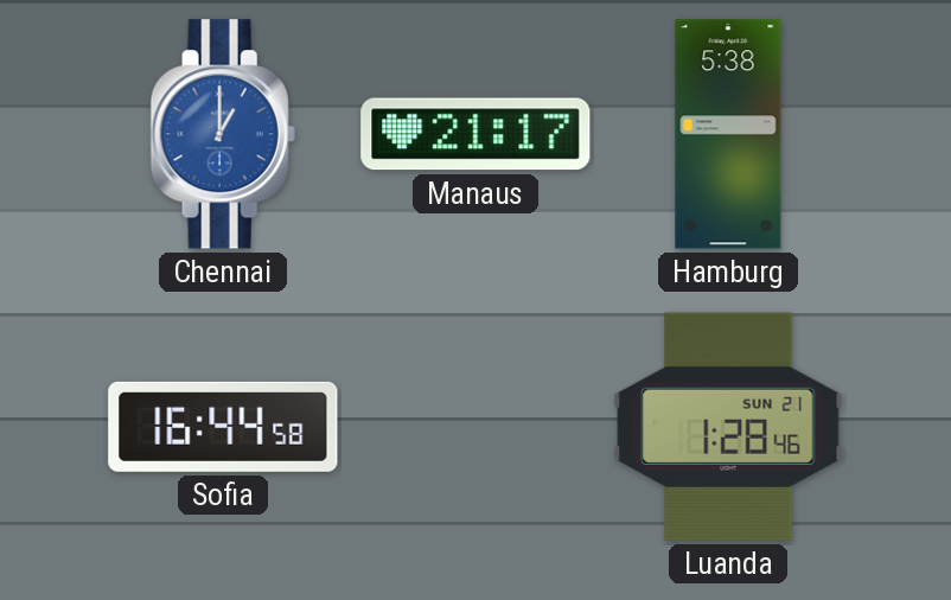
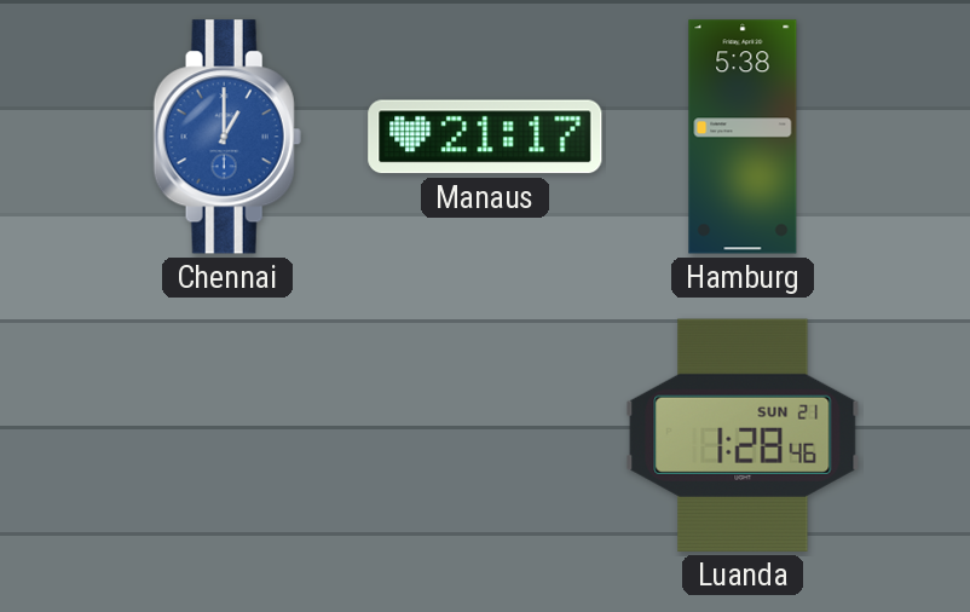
Sofia: 16:44 -> none
